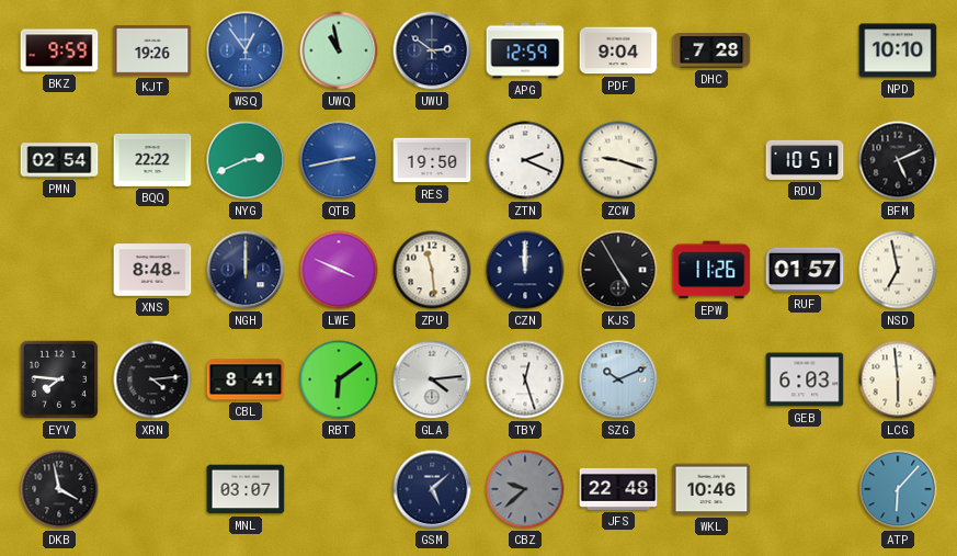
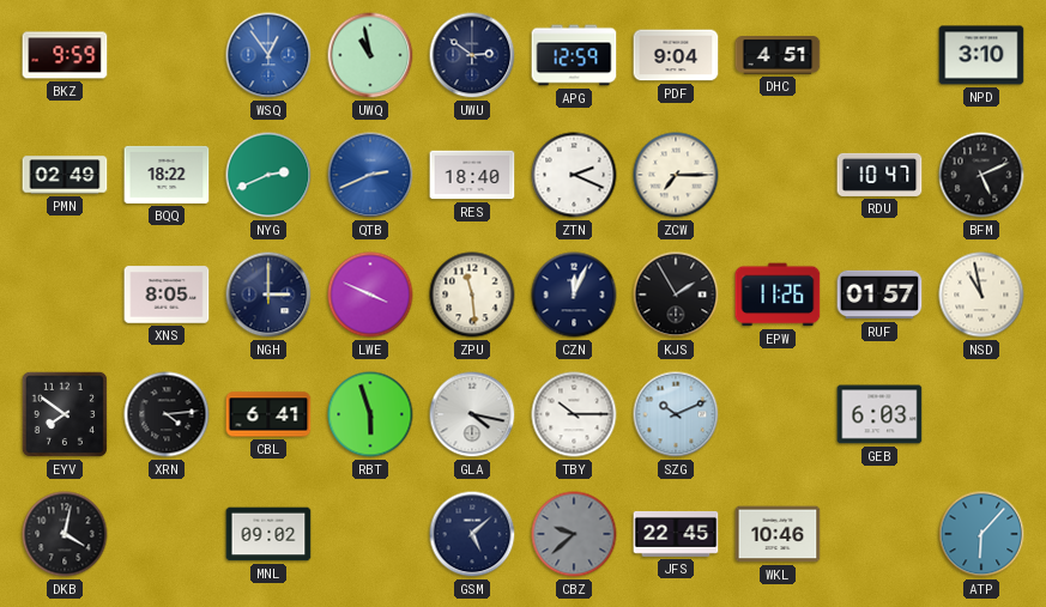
KJT: 19:26 -> none
DHC: 7:28 -> 4:51
NPD: 10:10 -> 3:10
PMN: 02:54 -> 02:49
BQQ: 22:22 -> 18:22
QTB: 2:43 -> 2:41
RES: 19:50 -> 18:40
ZCW: 9:18 -> 7:15
RDU: 10:51 -> 10:47
XNS: 8:48 -> 8:05
NGH: 12:00 -> 3:00
CZN: 12:00 -> 12:04
KJS: 4:55 -> 1:55
NSD: 6:58 -> 10:58
EYV: 7:46 -> 7:51
CBL: 8:41 -> 6:41
RBT: 6:09 -> 5:57
GLA: 4:14 -> 4:17
TBY: 12:27 -> 10:15
LCG: 5:59 -> none
DKB: 3:58 -> 4:02
MNL: 03:07 -> 09:02
JFS: 22:48 -> 22:45
